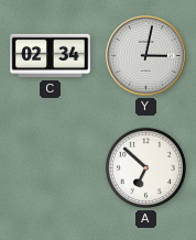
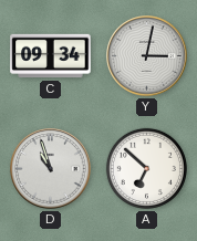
C: 02:34 -> 09:34
D: none -> 10:57
